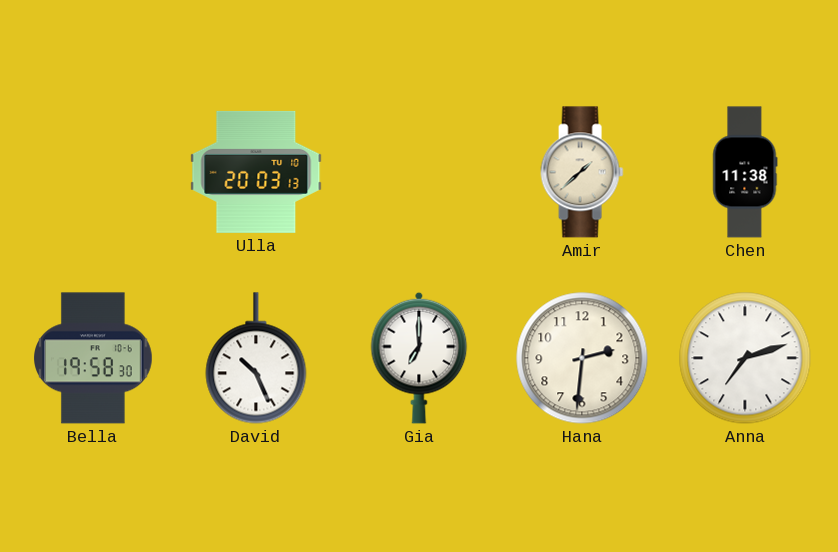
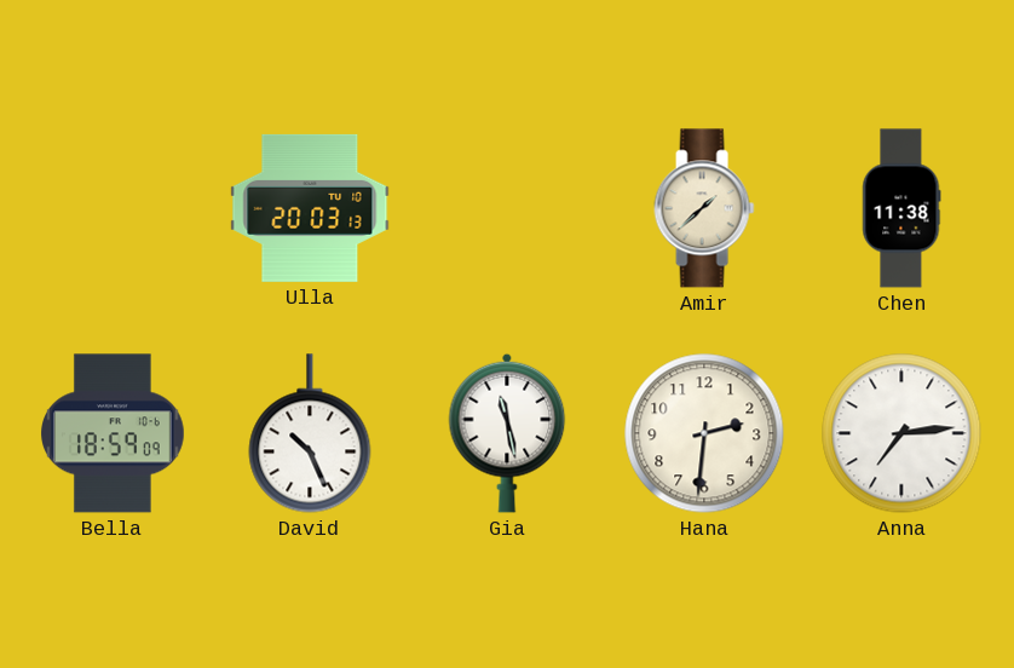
Bella: 19:58 -> 18:59
Gia: 7:00 -> 11:28
Anna: 7:12 -> 7:14
